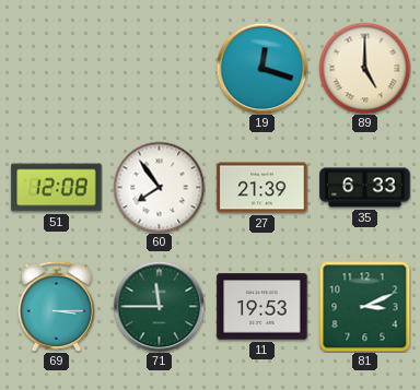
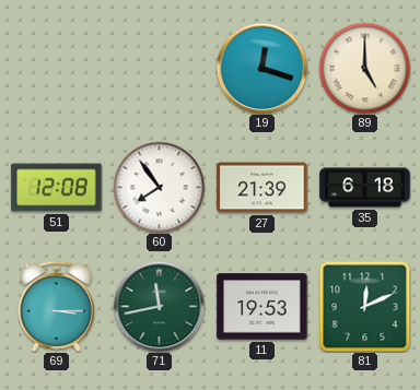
35: 6:33 -> 6:18
71: 11:45 -> 11:43
81: 3:11 -> 12:11
